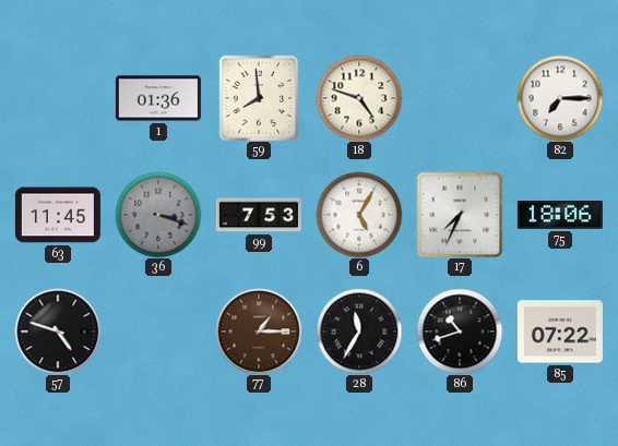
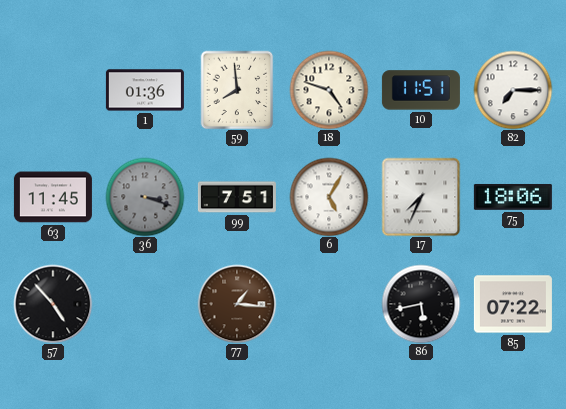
10: none -> 11:51
99: 7:53 -> 7:51
57: 4:48 -> 4:53
77: 1:15 -> 1:16
28: 11:35 -> none
86: 10:42 -> 5:43
